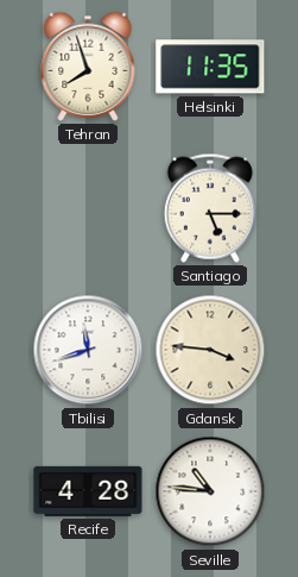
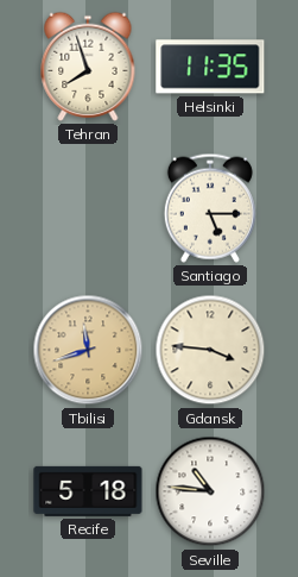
Tbilisi dial: white -> champagne
Recife: 4:28 -> 5:18
